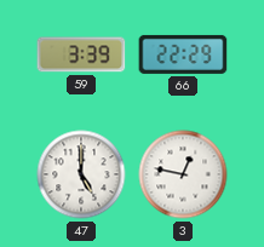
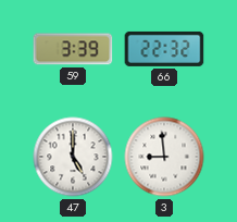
66: 22:29 -> 22:32
3: 12:47 -> 8:59
